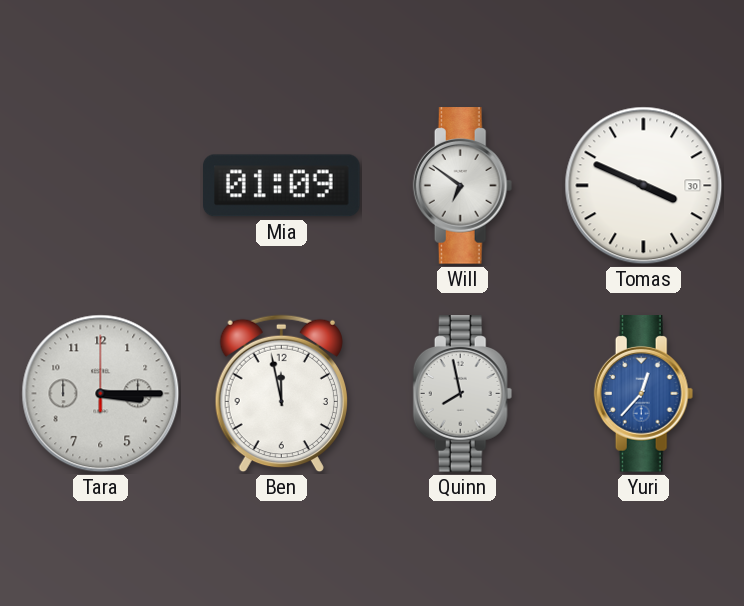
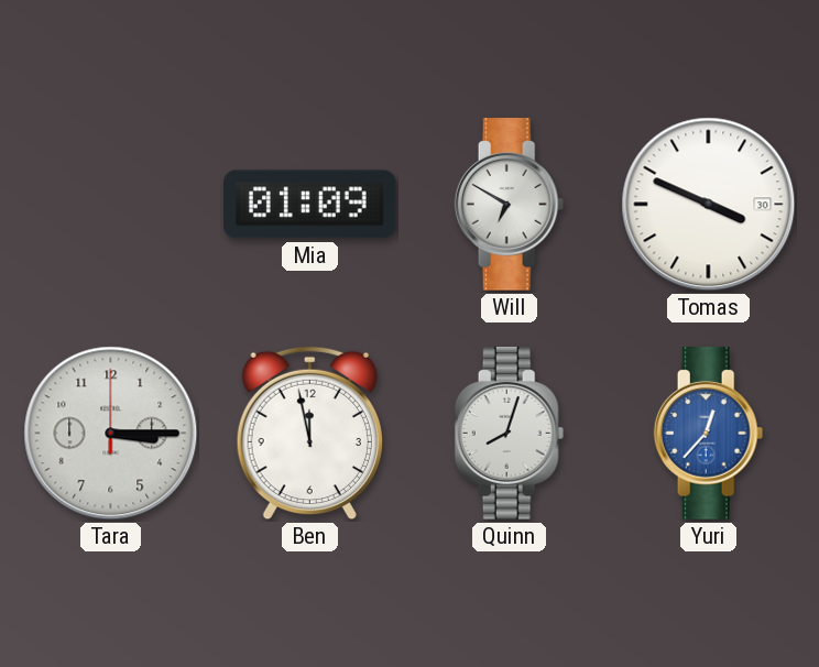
Will: 6:51 -> 6:50
Quinn: 7:58 -> 8:03
